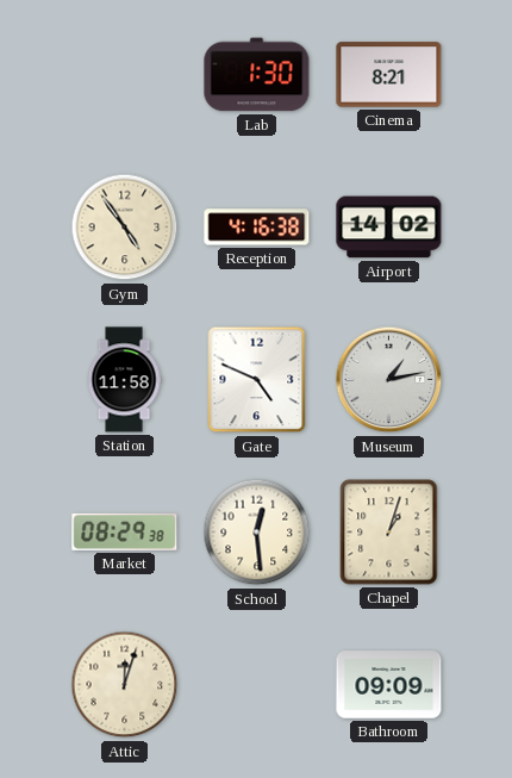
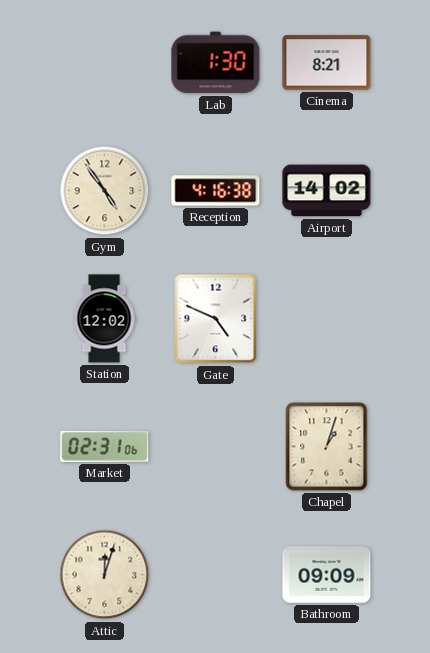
Station: 11:58 -> 12:02
Museum: 1:13 -> none
Market: 08:29 -> 02:31
School: 12:29 -> none
